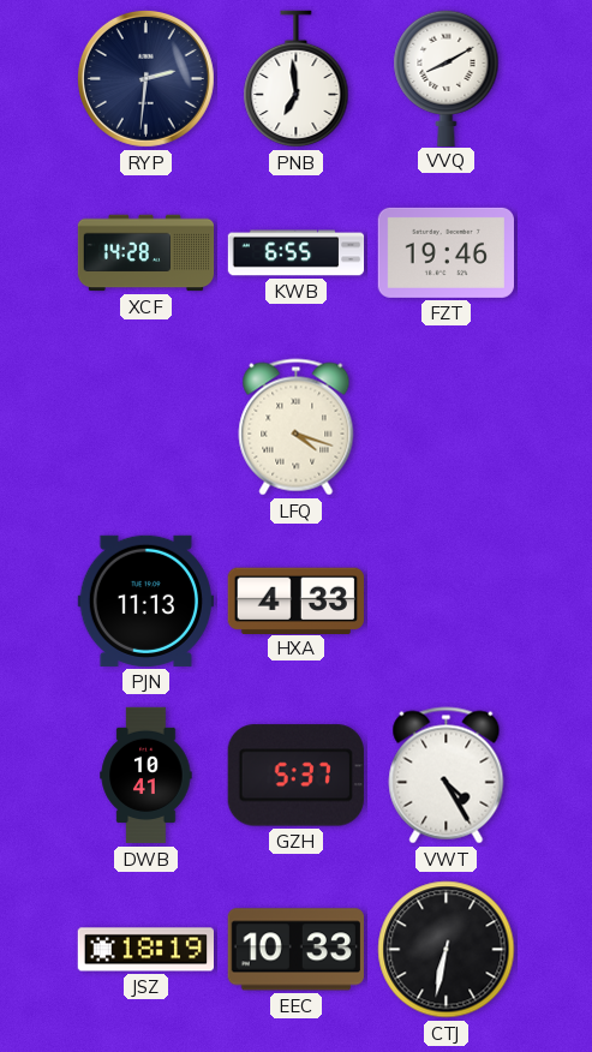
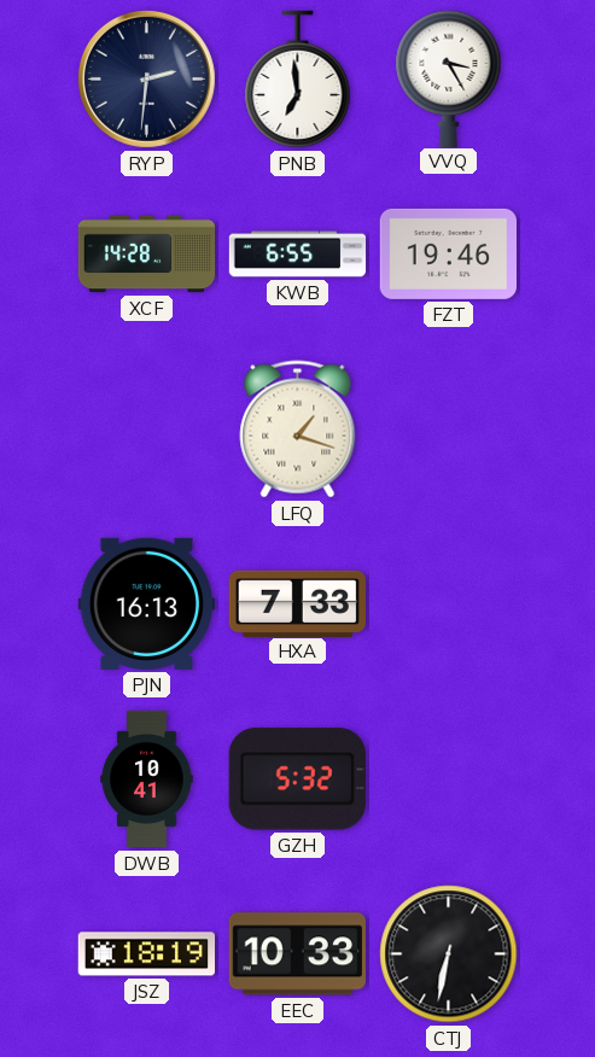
VVQ: 8:10 -> 3:25
LFQ: 4:18 -> 1:18
PJN: 11:13 -> 16:13
HXA: 4:33 -> 7:33
GZH: 5:37 -> 5:32
VWT: 4:25 -> none
